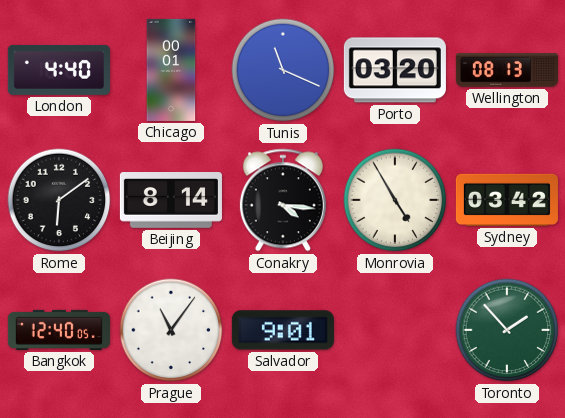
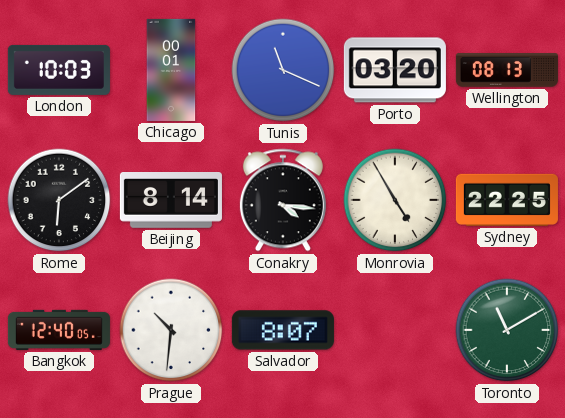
London: 4:40 -> 10:03
Sydney: 03:42 -> 22:25
Prague: 11:06 -> 10:31
Salvador: 9:01 -> 8:07
Toronto: 1:53 -> 11:10
